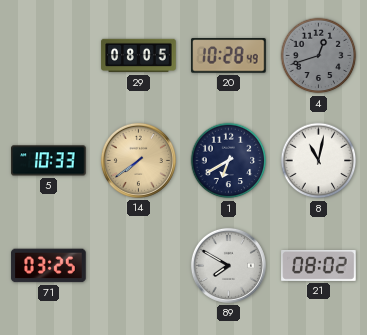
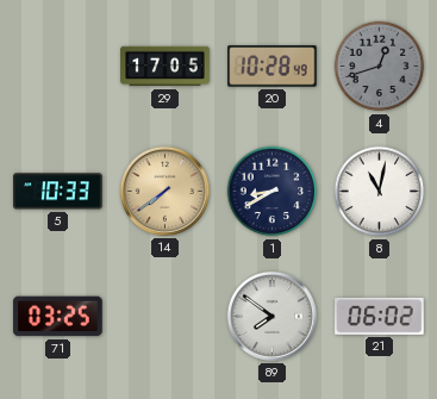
29: 08:05 -> 17:05
1: 6:40 -> 8:40
89: 7:50 -> 7:51
21: 08:02 -> 06:02
